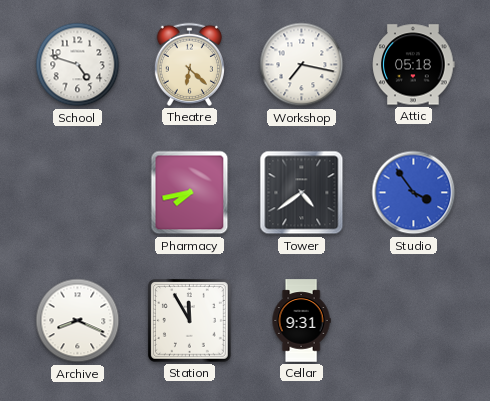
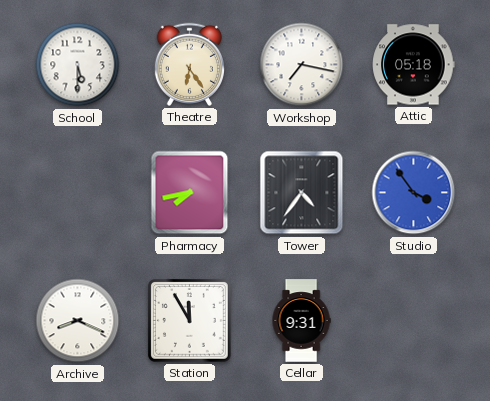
School: 4:48 -> 5:30
Theatre: 6:22 -> 6:24
Tower: 4:39 -> 4:36
